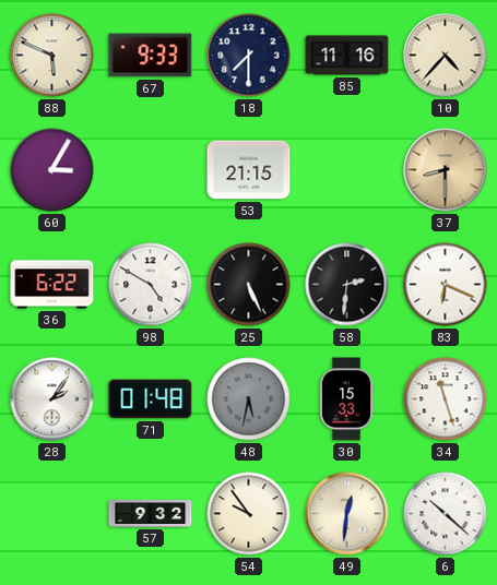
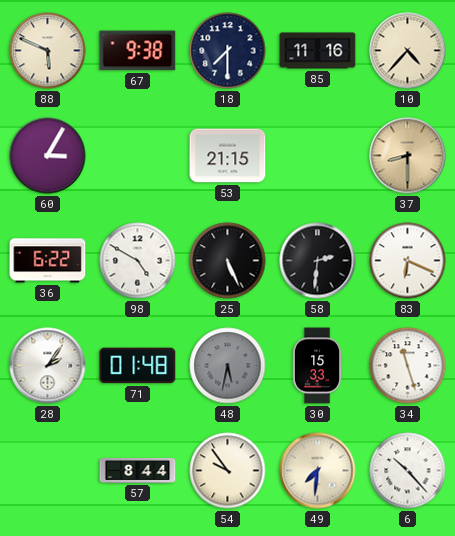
67: 9:33 -> 9:38
57: 9:32 -> 8:44
49: 12:31 -> 7:31
6: 10:22 -> 10:23
